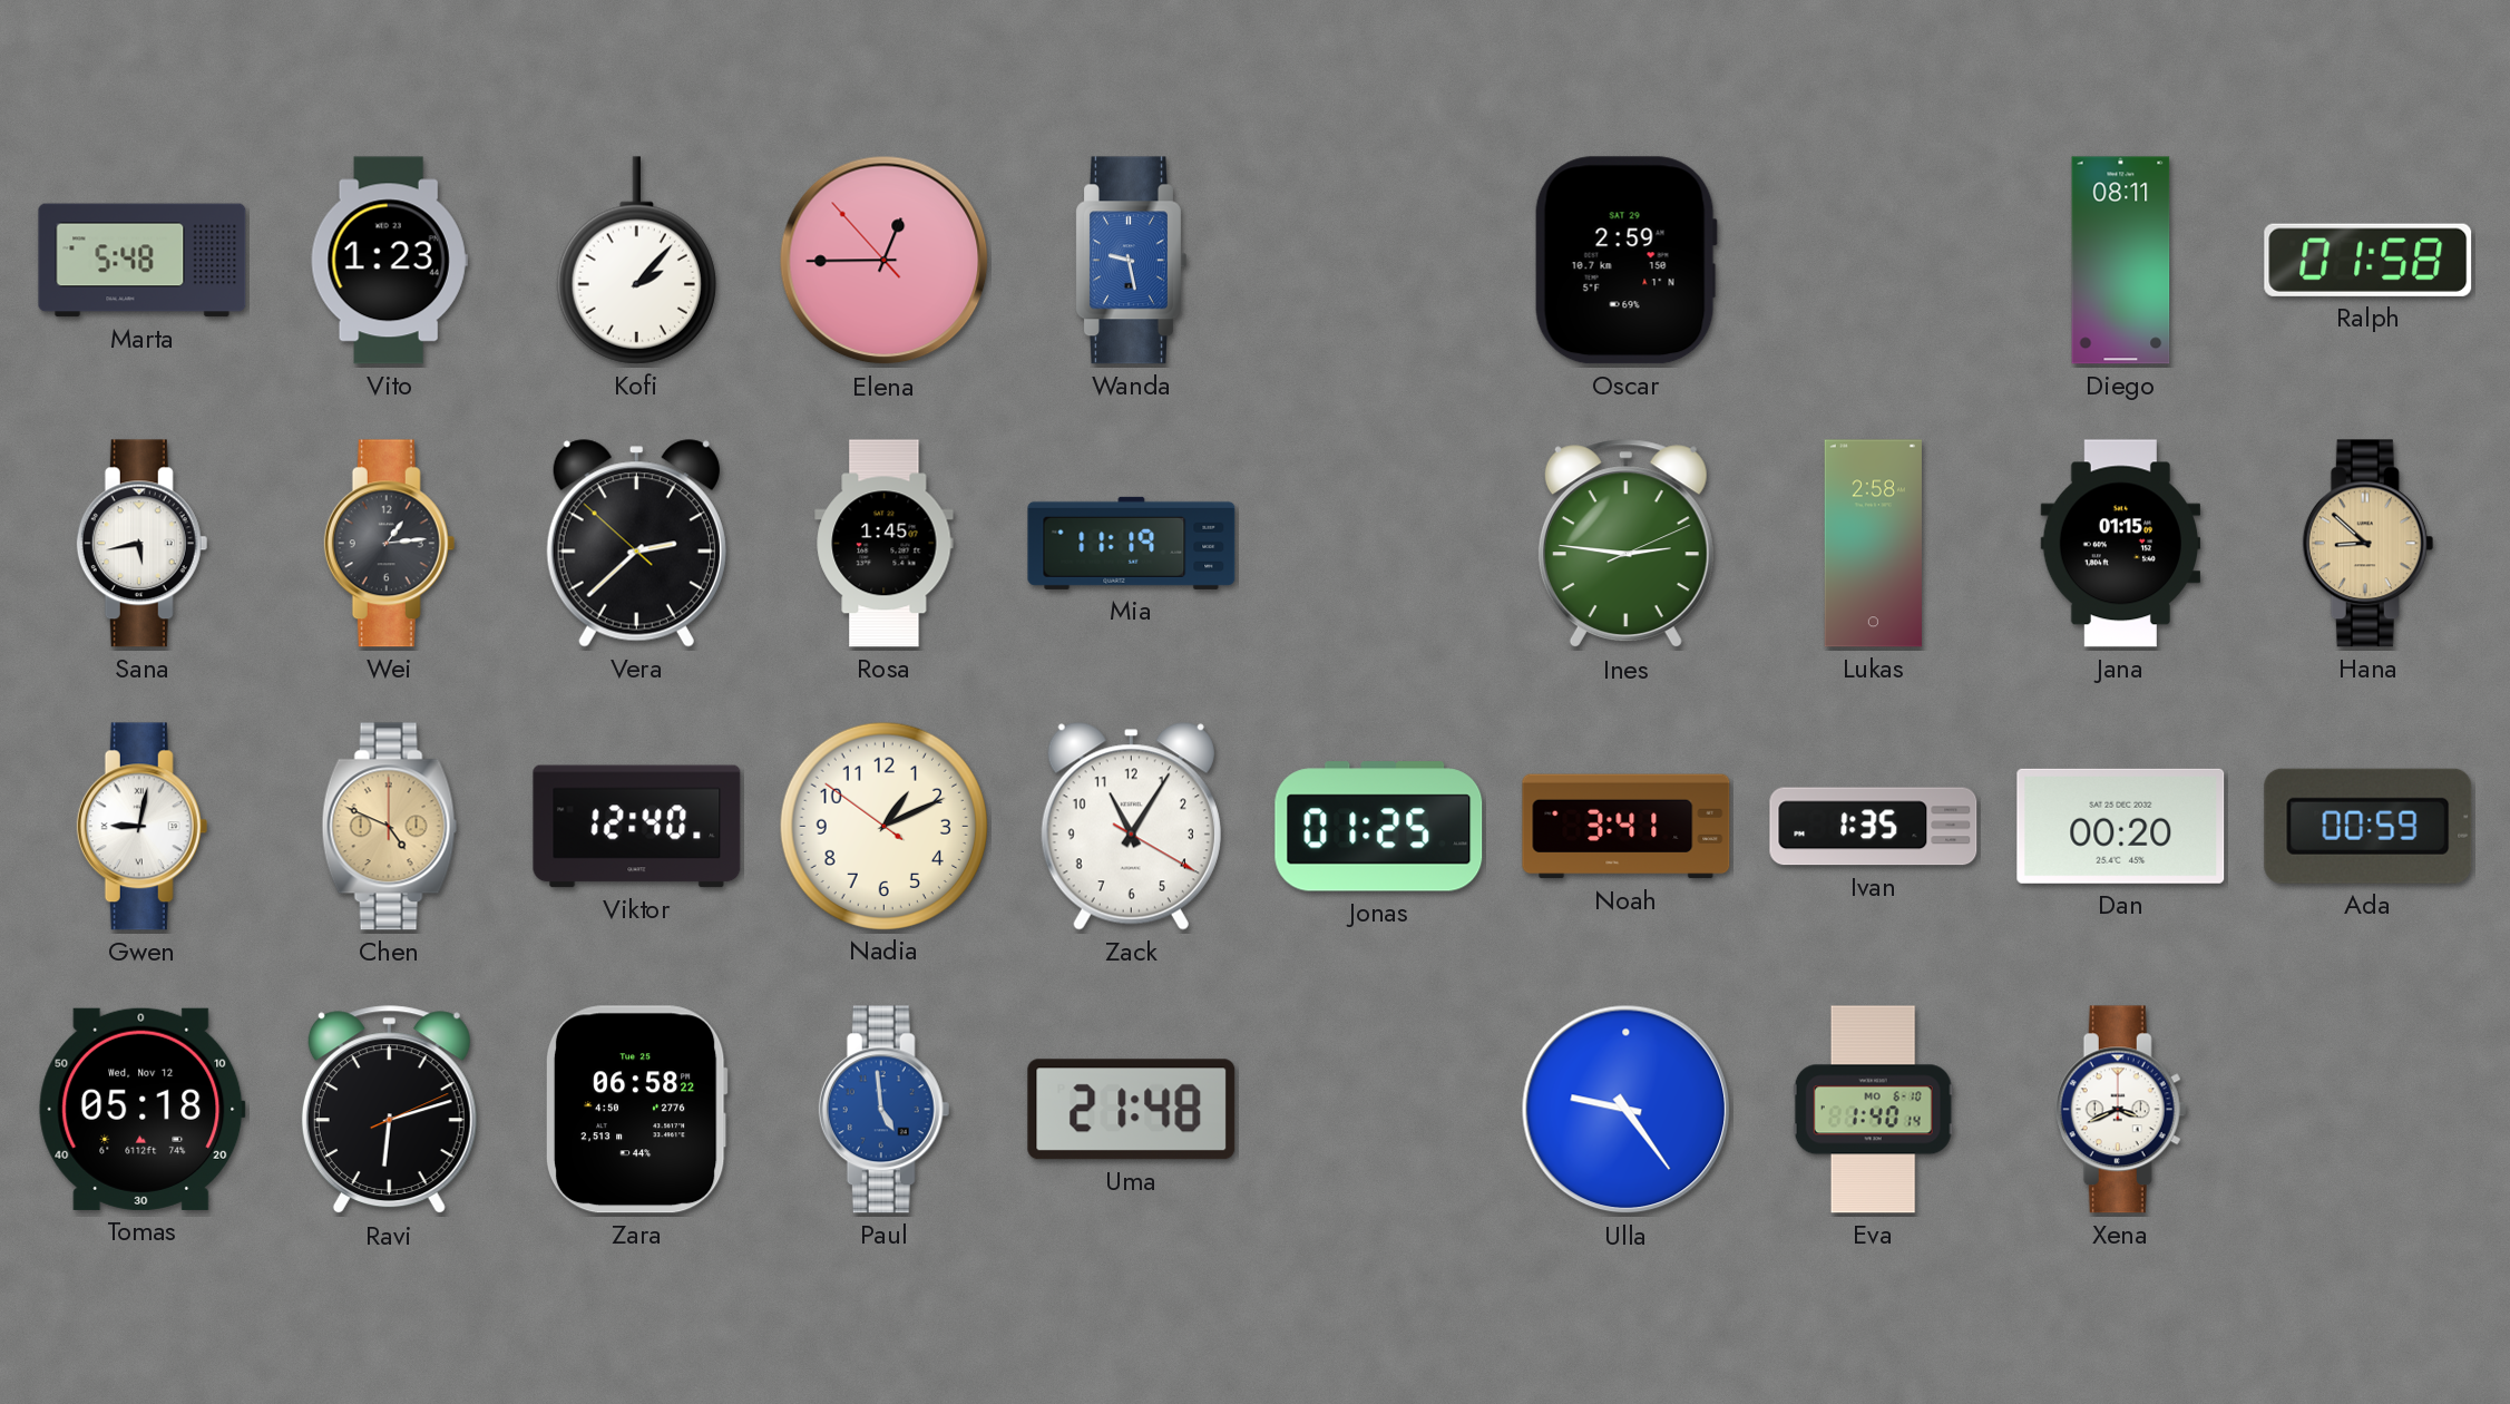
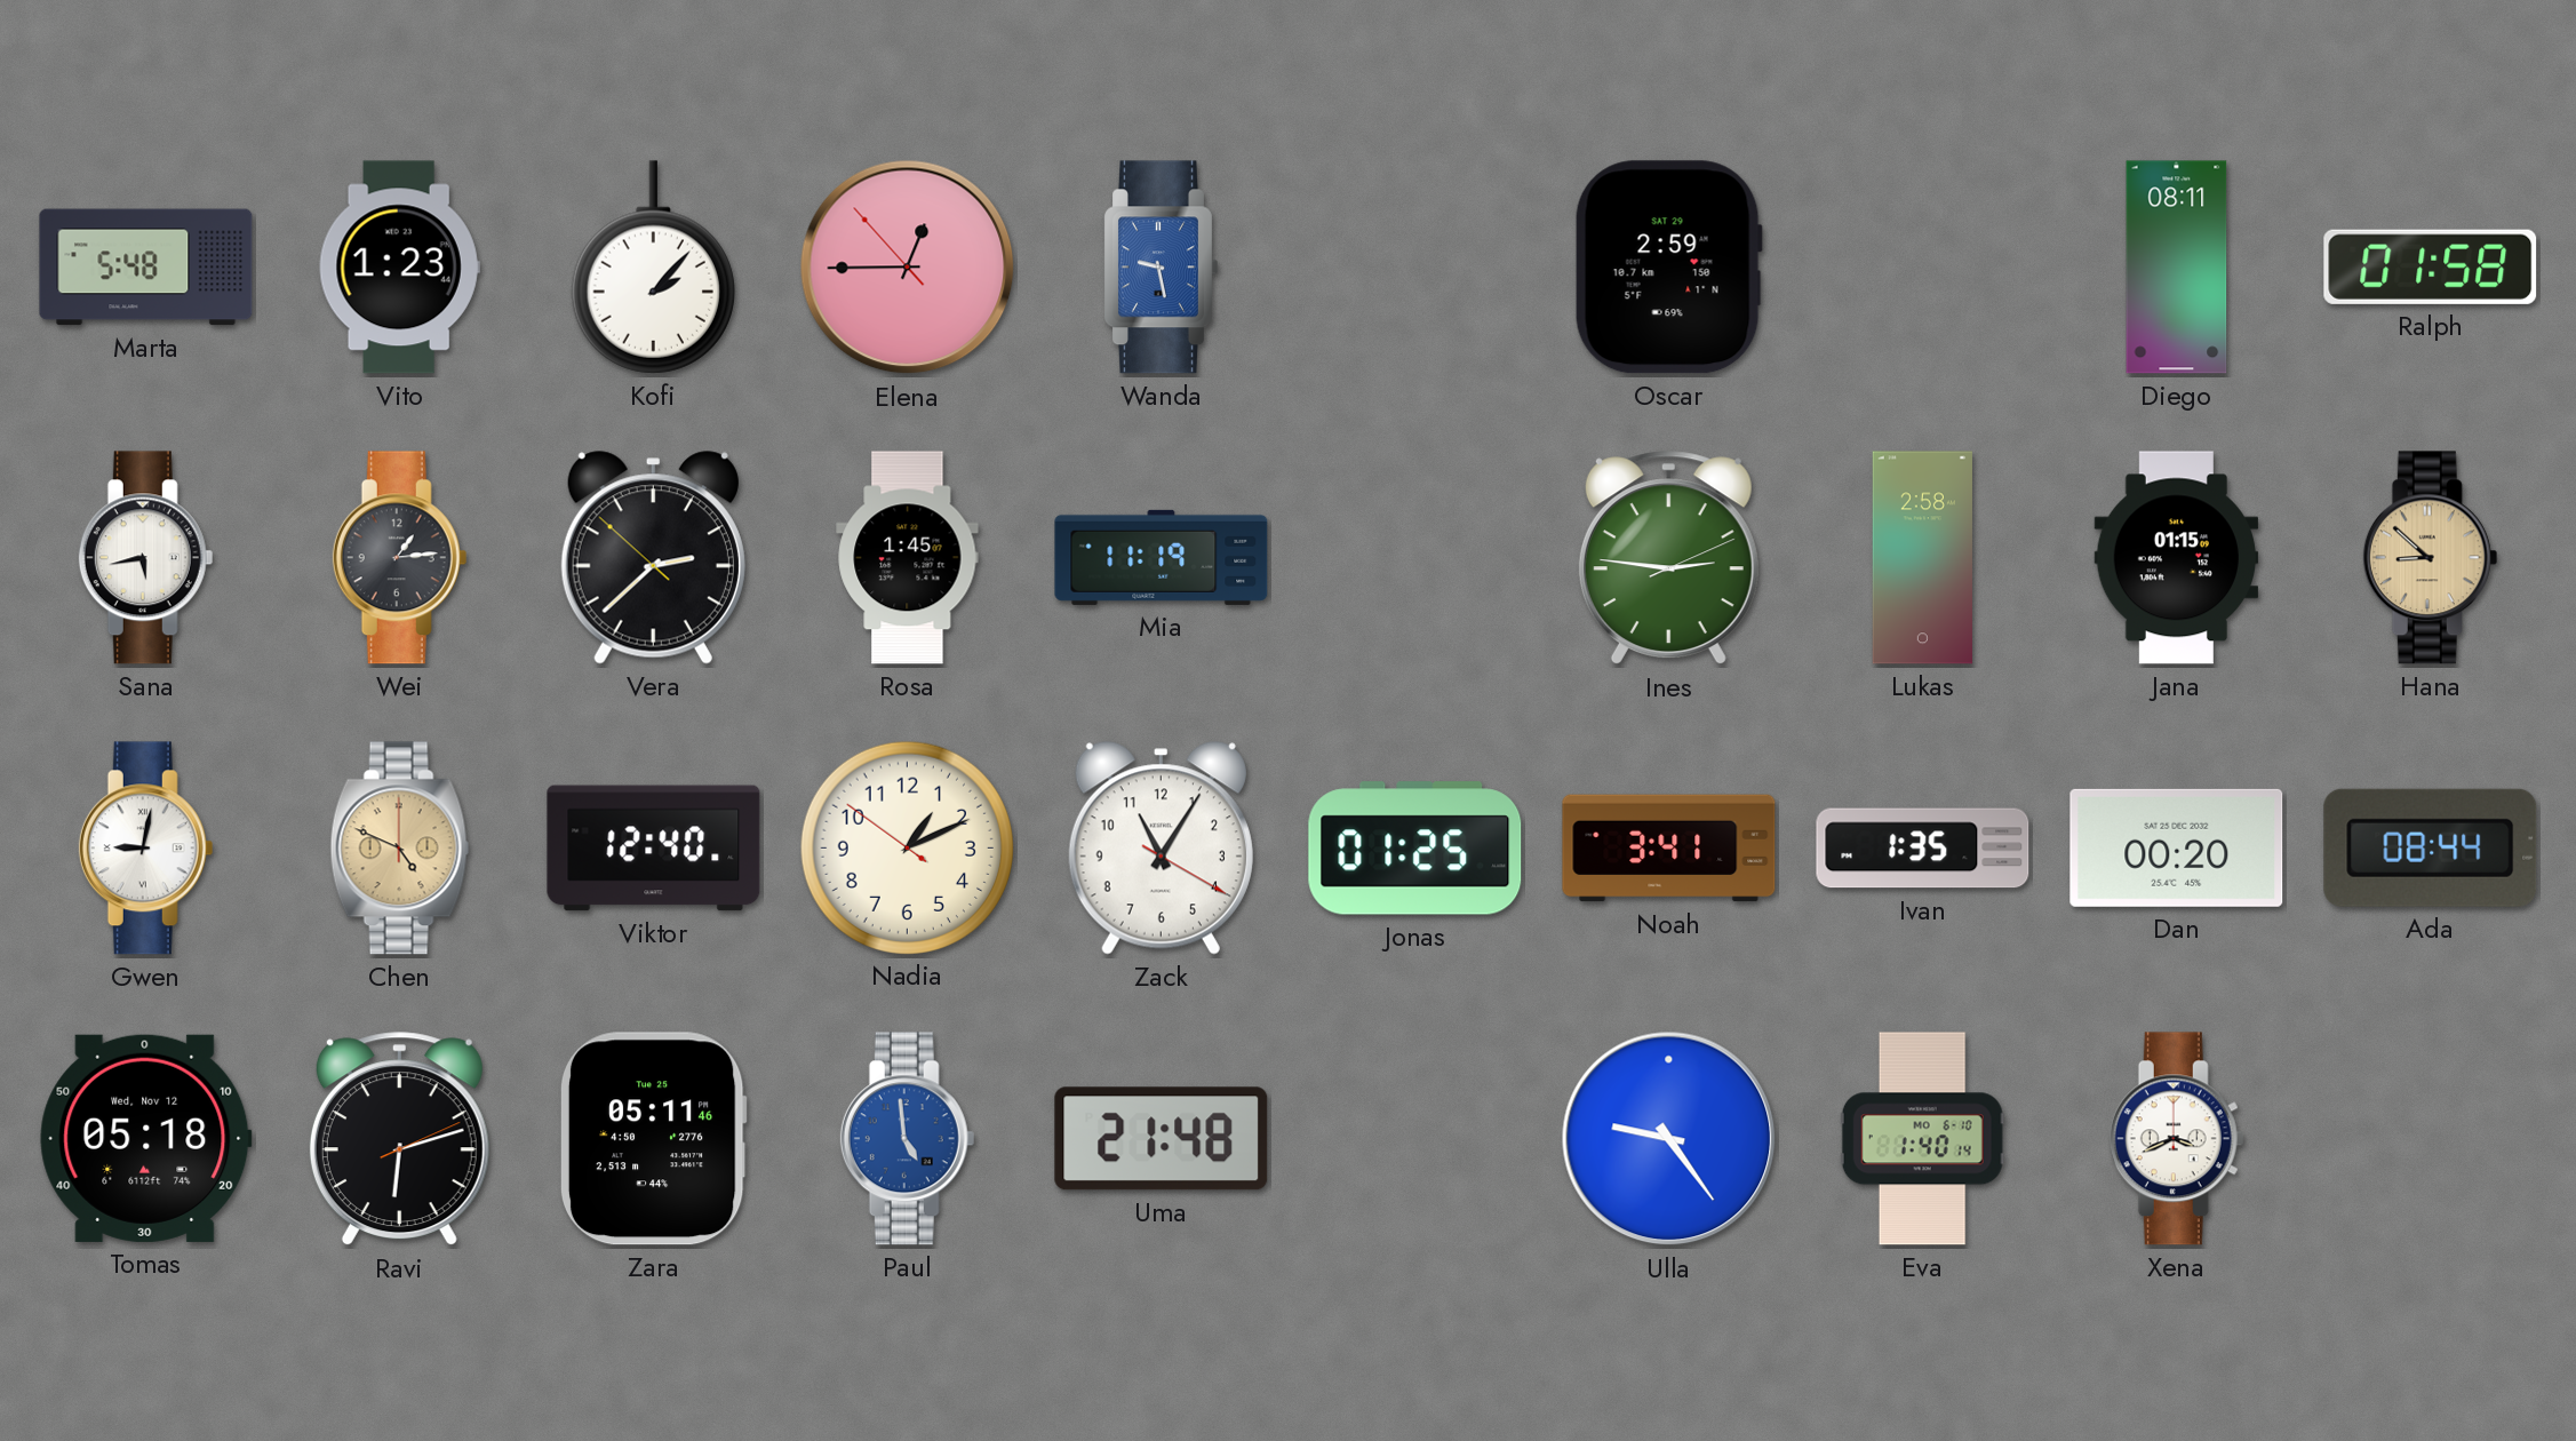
Ada: 00:59 -> 08:44
Zara: 06:58 -> 05:11
